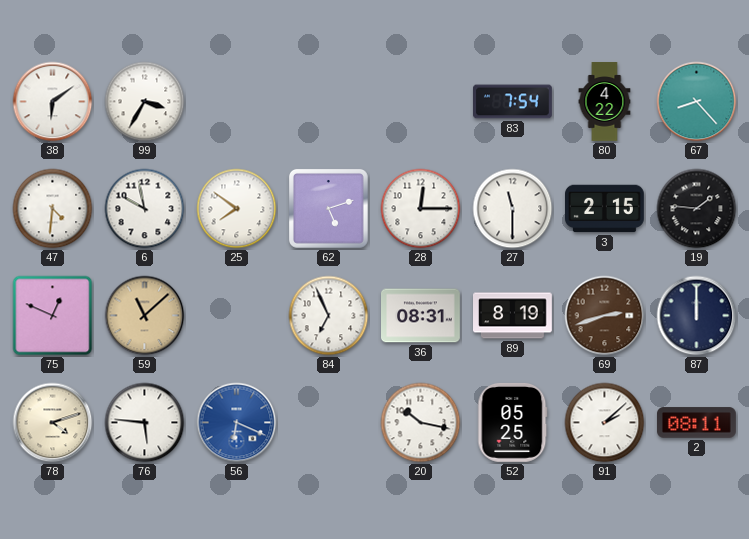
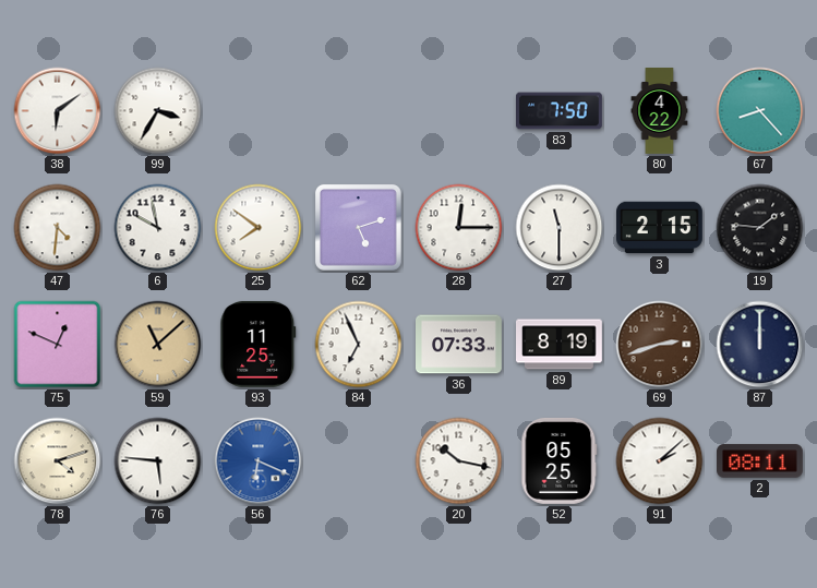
83: 7:54 -> 7:50
93: none -> 11:25
36: 08:31 -> 07:33
